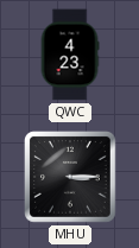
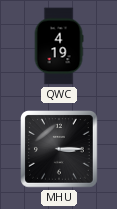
QWC: 4:23 -> 4:19
